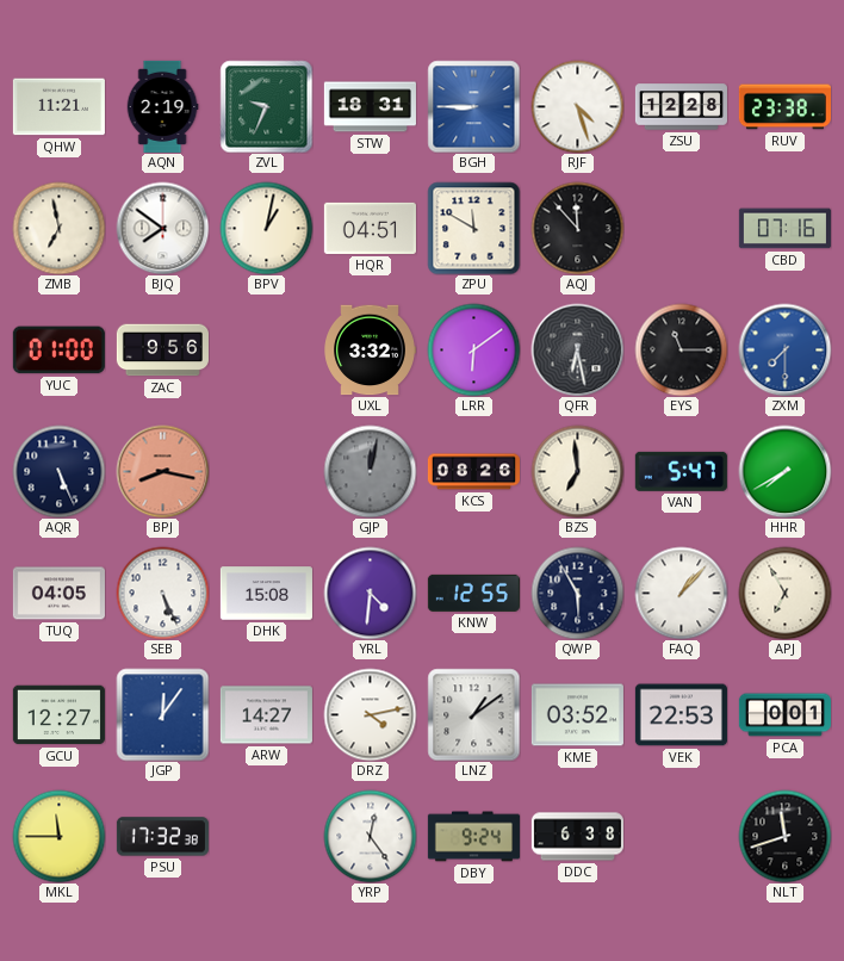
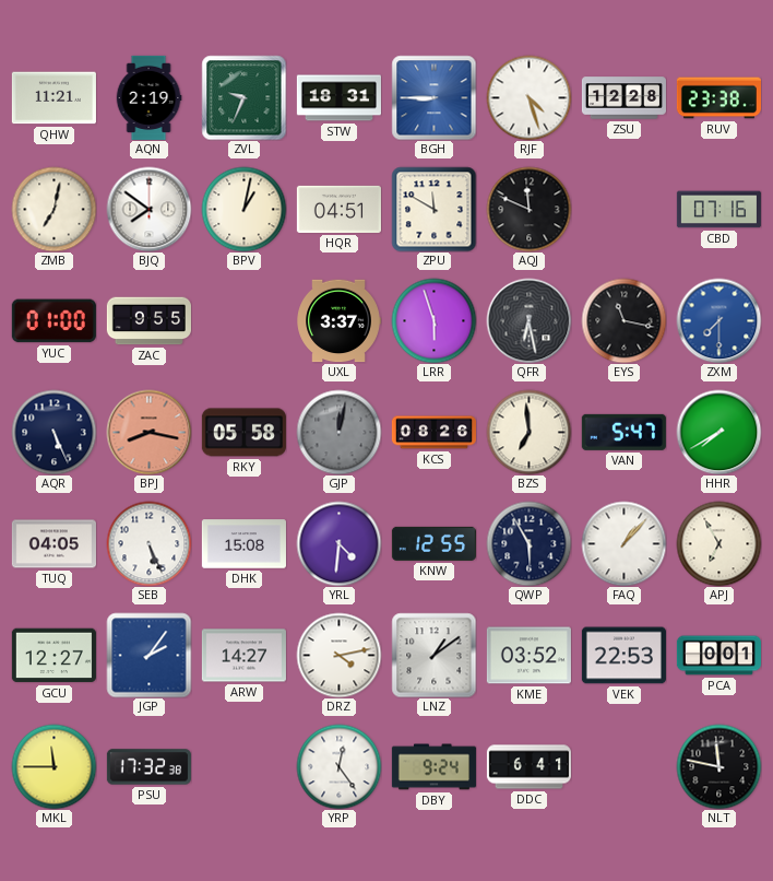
ZMB: 6:58 -> 7:02
AQJ: 11:53 -> 11:49
ZAC: 9:56 -> 9:55
UXL: 3:32 -> 3:37
LRR: 6:09 -> 5:57
EYS: 11:15 -> 11:17
RKY: none -> 05:58
JGP: 12:06 -> 2:06
DDC: 6:38 -> 6:41
NLT: 11:42 -> 11:47
